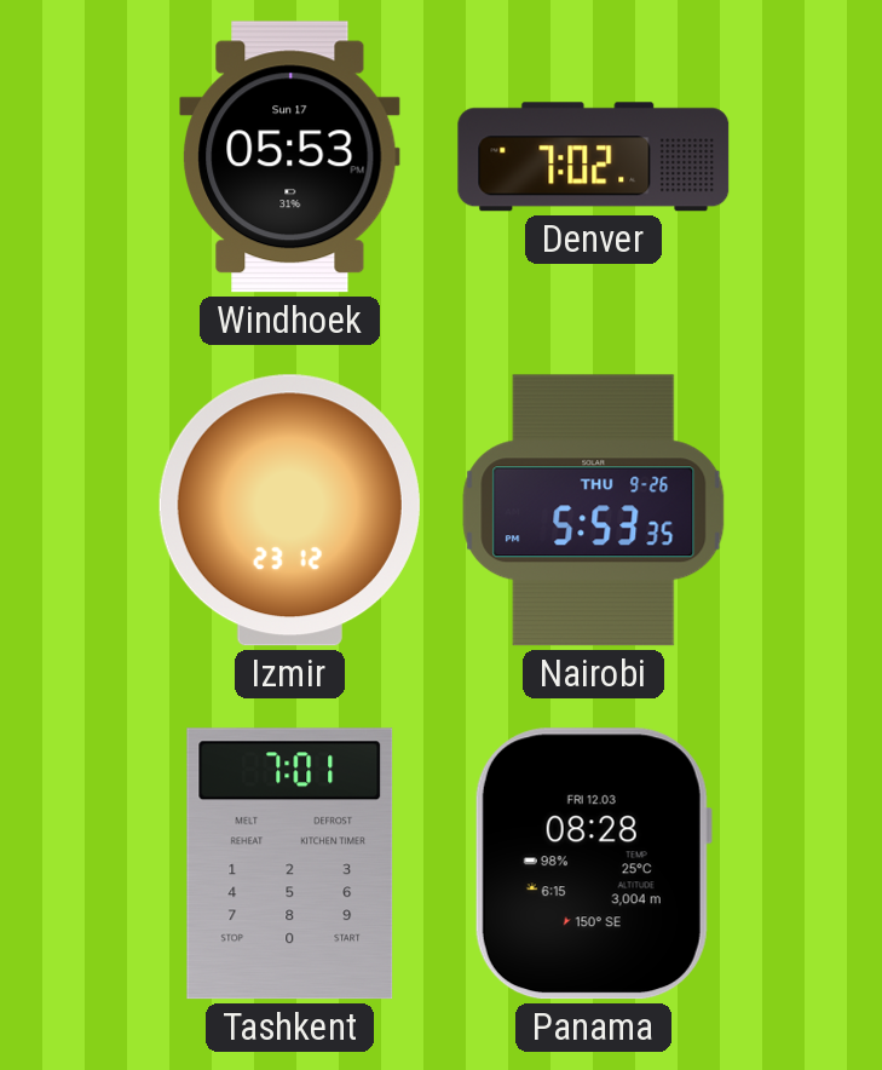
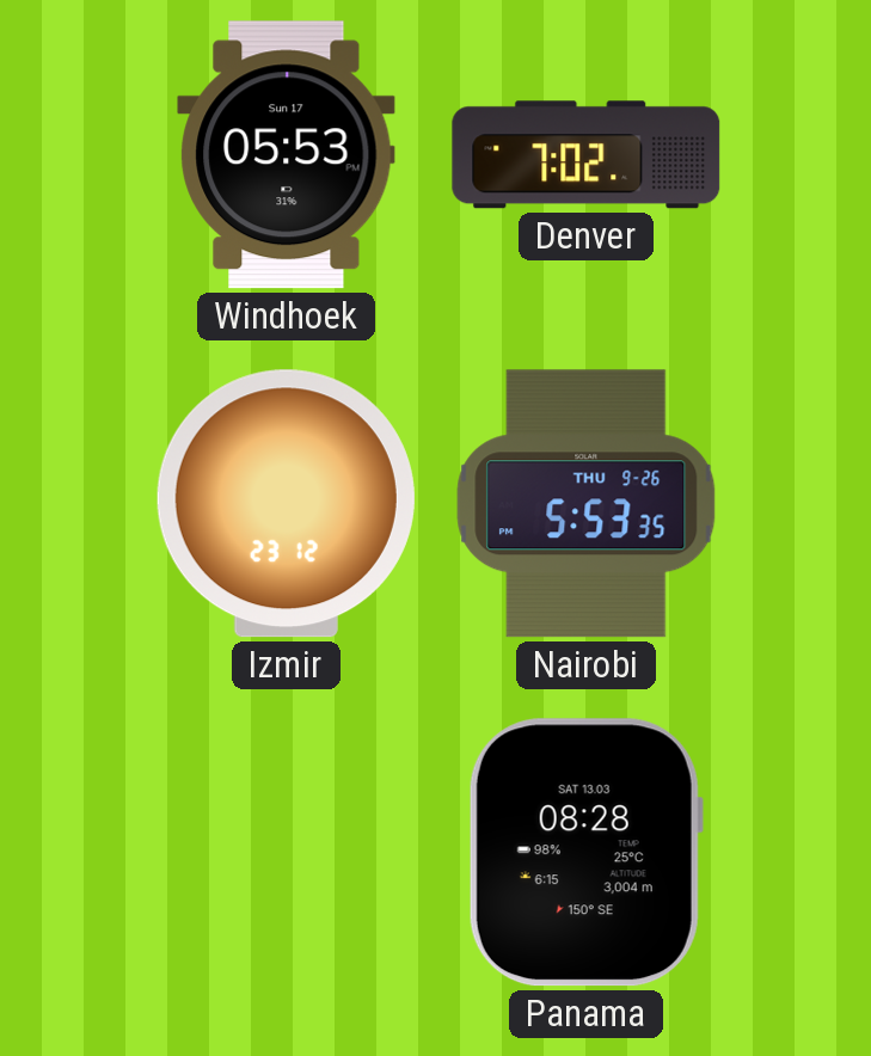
Tashkent: 7:01 -> none
Panama date: FRI 12.03 -> SAT 13.03
